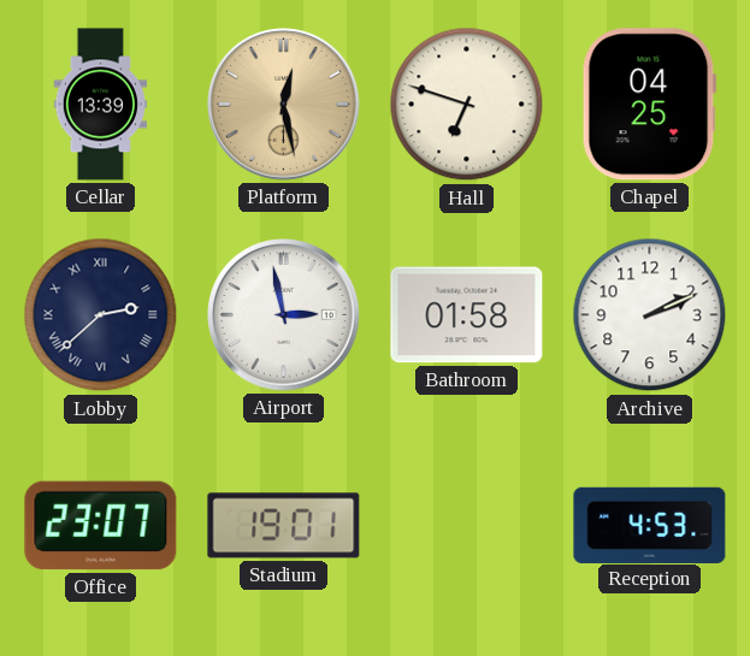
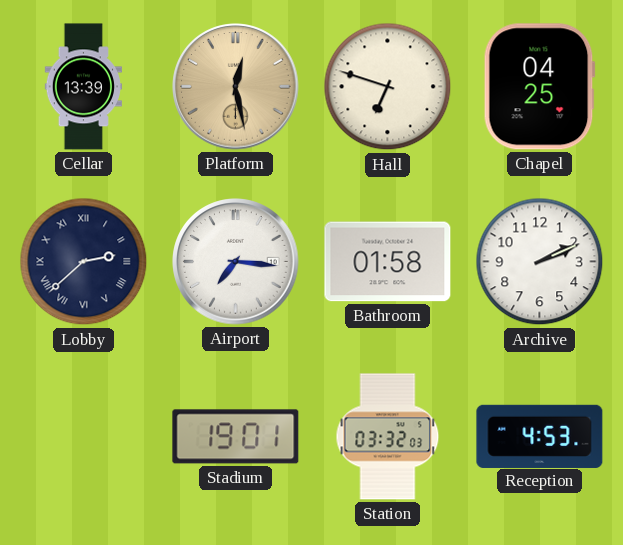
Airport: 2:58 -> 7:16
Office: 23:07 -> none
Station: none -> 03:32
